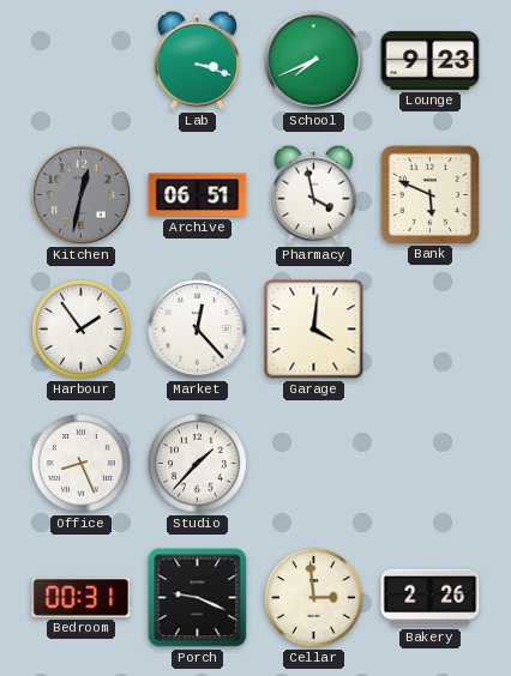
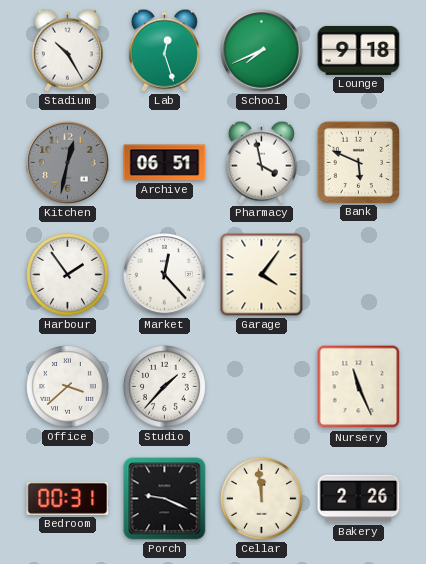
Stadium: none -> 10:25
Lab: 3:18 -> 12:27
Lounge: 9:23 -> 9:18
Garage: 4:01 -> 4:06
Office: 8:26 -> 3:38
Nursery: none -> 11:26
Cellar: 2:59 -> 11:59
